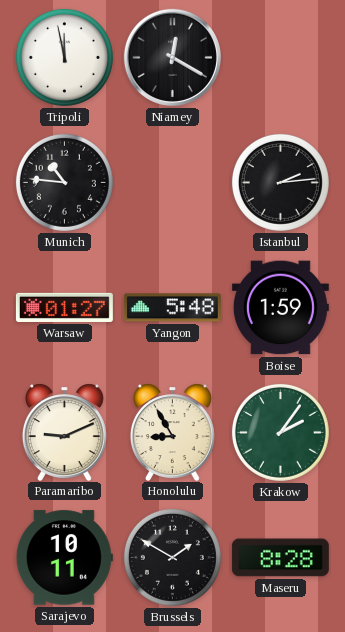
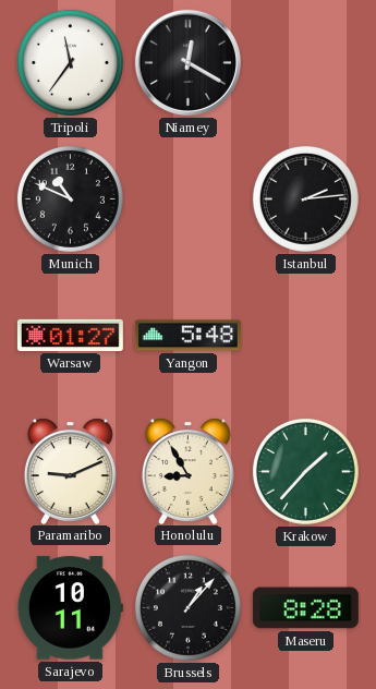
Tripoli: 11:58 -> 11:36
Munich: 10:46 -> 10:49
Boise: 1:59 -> none
Krakow: 2:06 -> 1:37
Brussels: 1:50 -> 1:07
